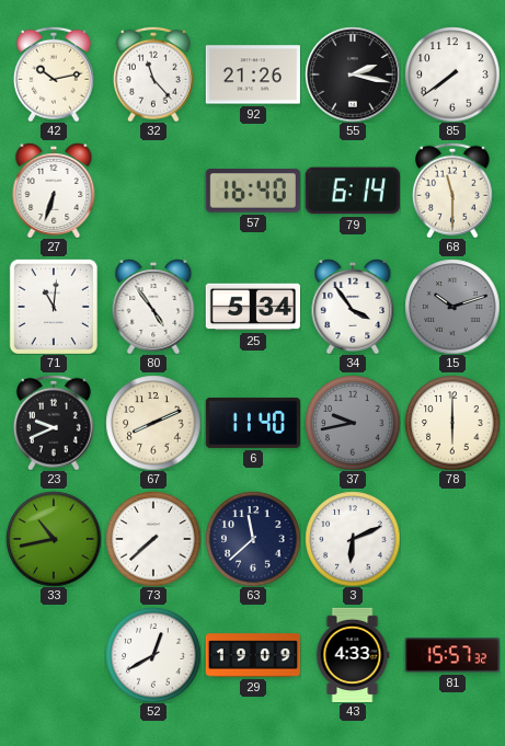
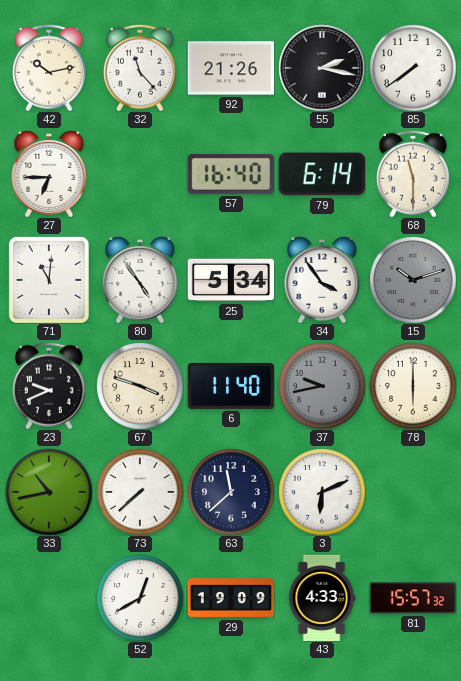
27: 6:33 -> 6:45
67: 8:11 -> 3:48
